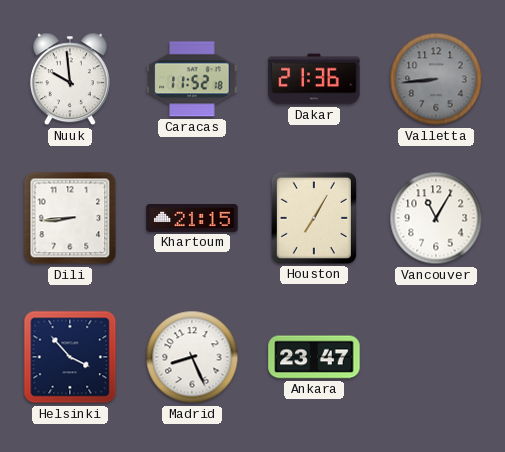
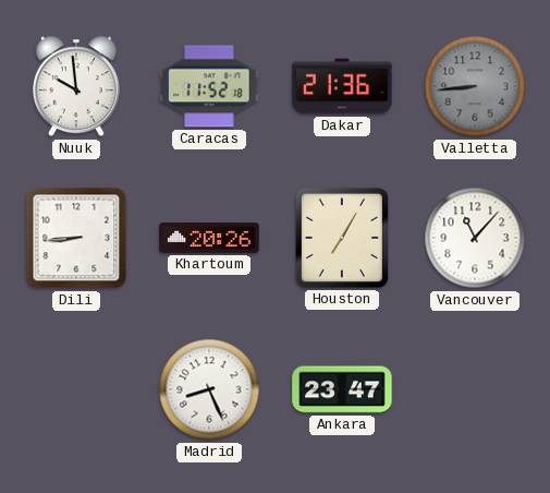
Khartoum: 21:15 -> 20:26
Vancouver: 11:05 -> 11:07
Helsinki: 3:53 -> none
